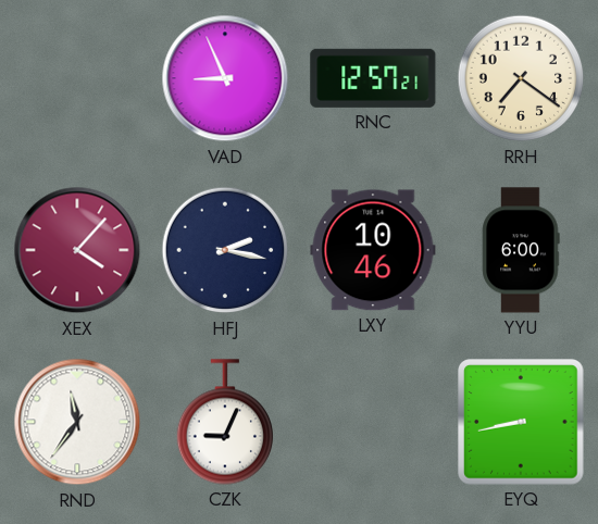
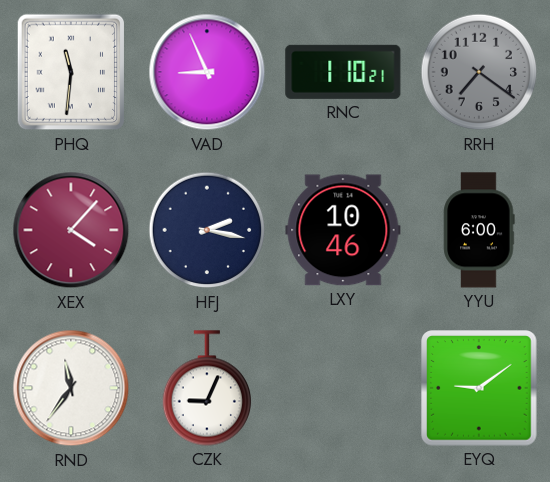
PHQ: none -> 11:31
RNC: 12:57 -> 1:10
RRH dial: cream -> grey
EYQ: 8:43 -> 9:09
